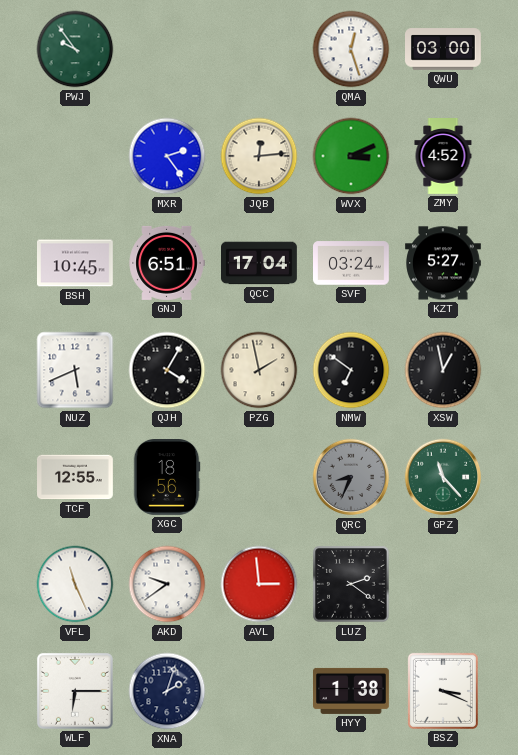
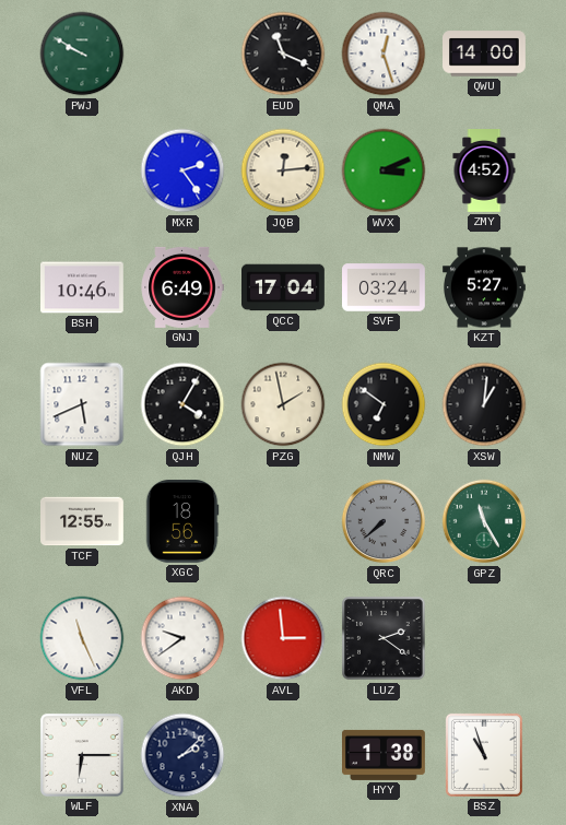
PWJ: 9:54 -> 9:50
EUD: none -> 11:19
QWU: 03:00 -> 14:00
BSH: 10:45 -> 10:46
GNJ: 6:51 -> 6:49
XSW: 12:58 -> 1:01
QRC: 8:34 -> 7:38
GPZ: 11:23 -> 11:25
XNA: 2:03 -> 2:08
BSZ: 3:19 -> 10:57
